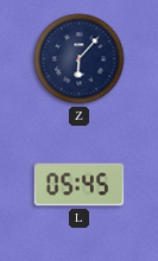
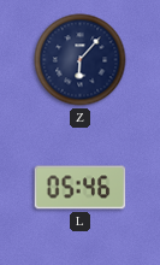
L: 05:45 -> 05:46
